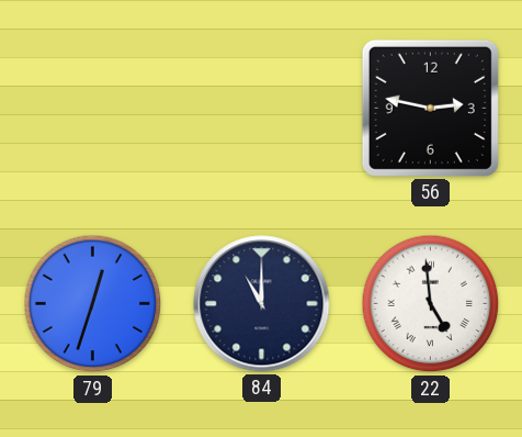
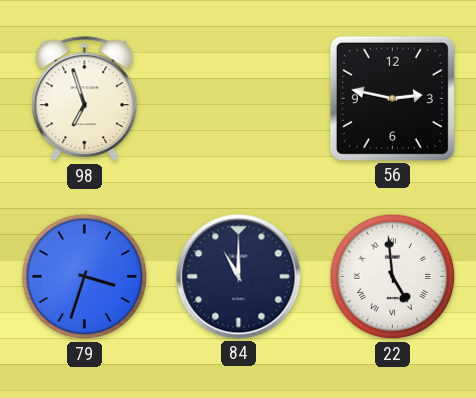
98: none -> 6:57
79: 12:33 -> 3:33
